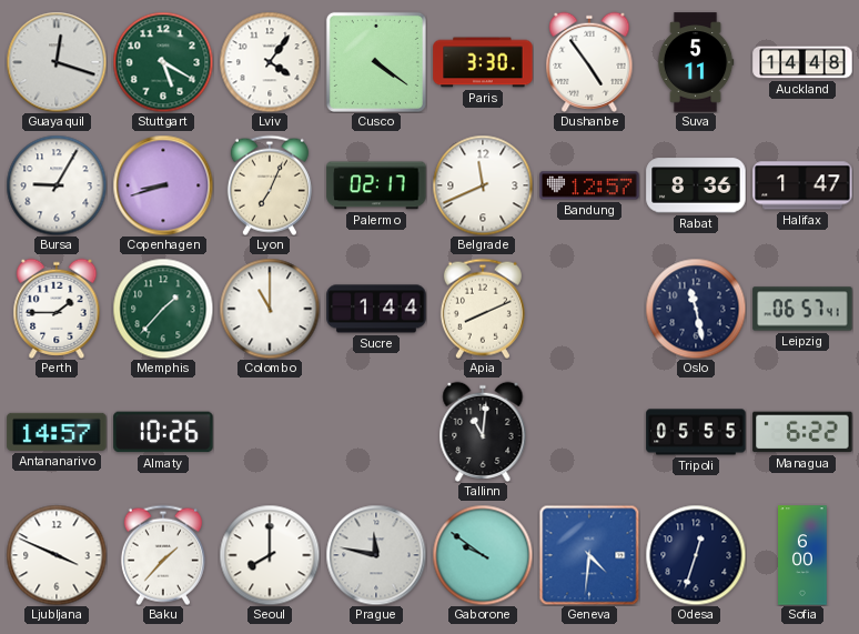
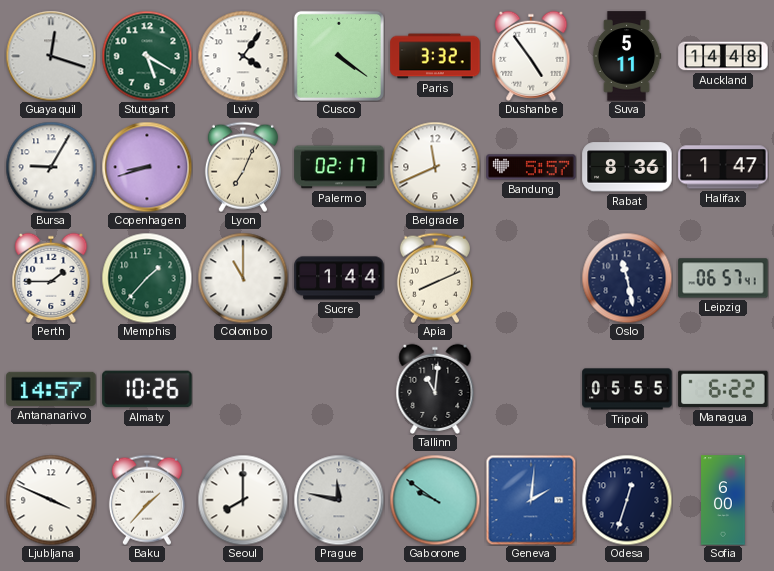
Paris: 3:30 -> 3:32
Bandung: 12:57 -> 5:57
Geneva: 4:31 -> 2:01
